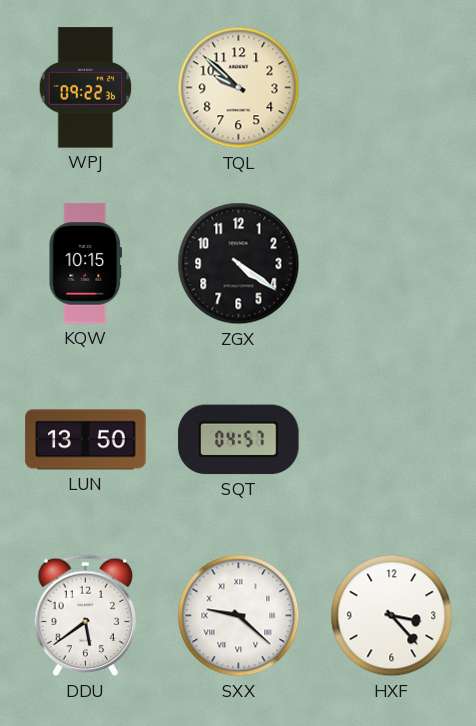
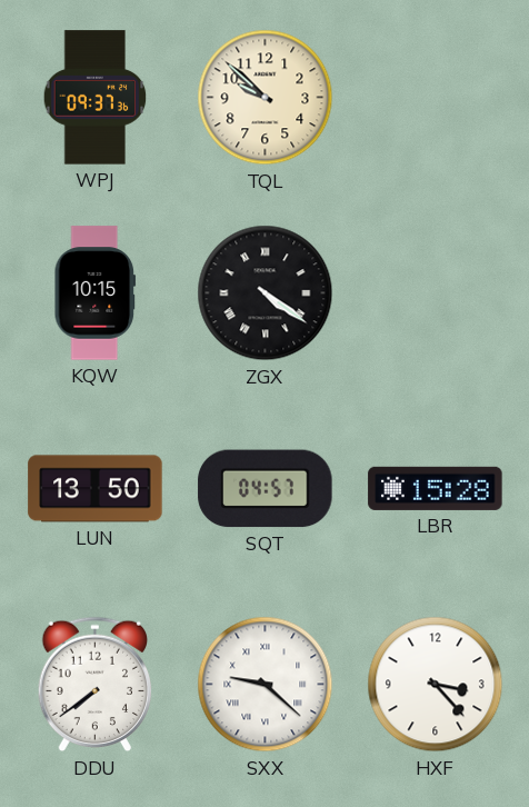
WPJ: 09:22 -> 09:37
ZGX numerals: Arabic -> Roman
LBR: none -> 15:28
DDU: 5:39 -> 7:39
